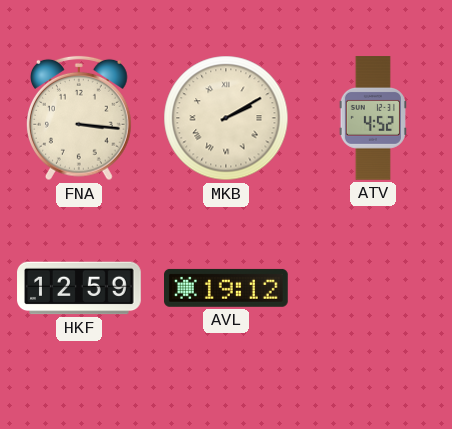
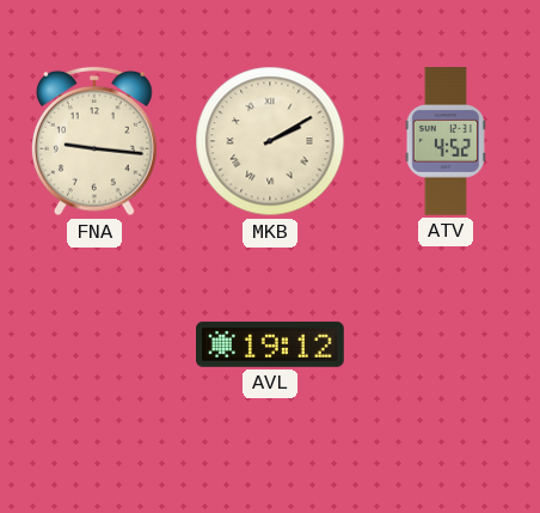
FNA: 3:16 -> 9:16
HKF: 12:59 -> none
